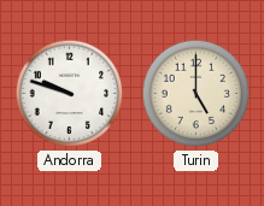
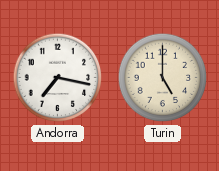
Andorra: 9:48 -> 7:17
